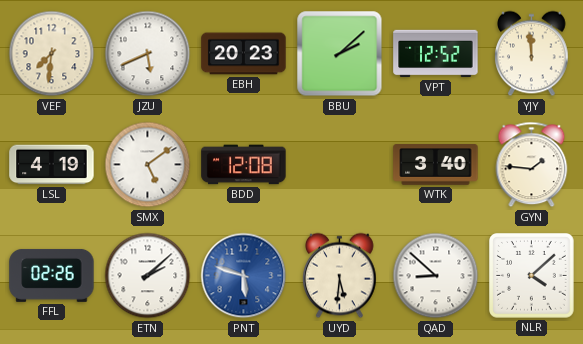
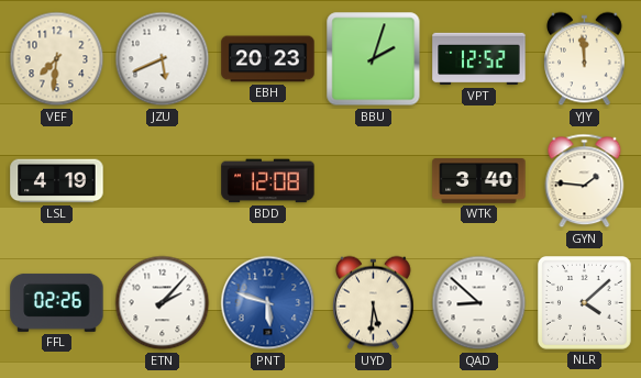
BBU: 2:08 -> 2:03
SMX: 5:09 -> none
ETN: 2:08 -> 2:07
